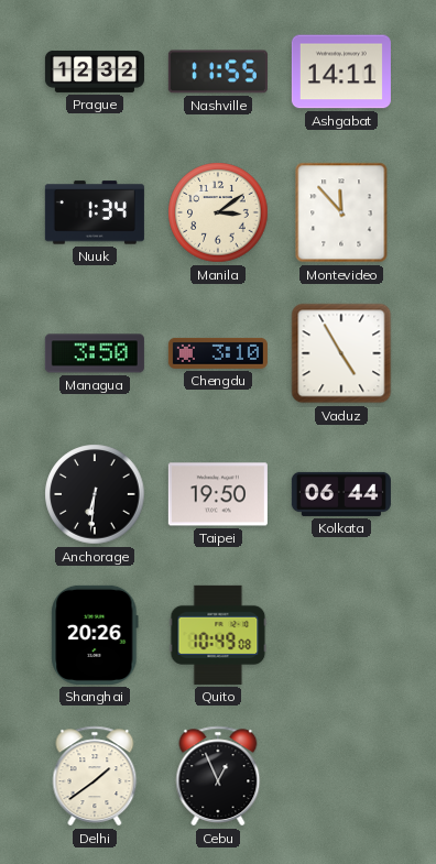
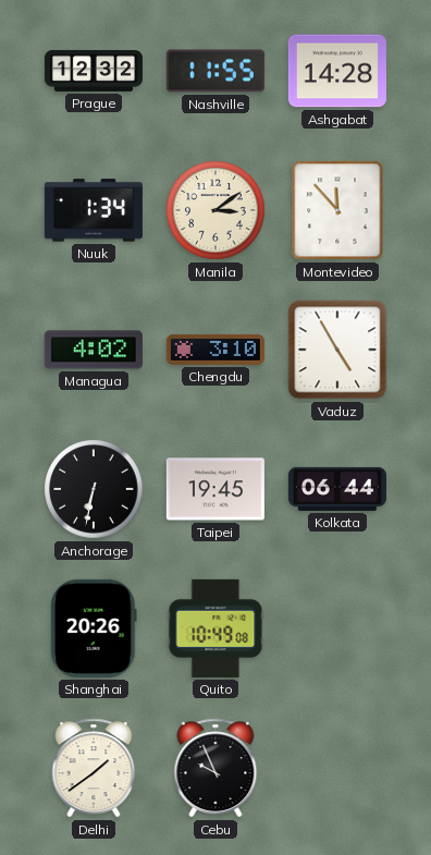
Ashgabat: 14:11 -> 14:28
Managua: 3:50 -> 4:02
Anchorage: 6:31 -> 6:32
Taipei: 19:50 -> 19:45
Cebu: 12:56 -> 9:56
